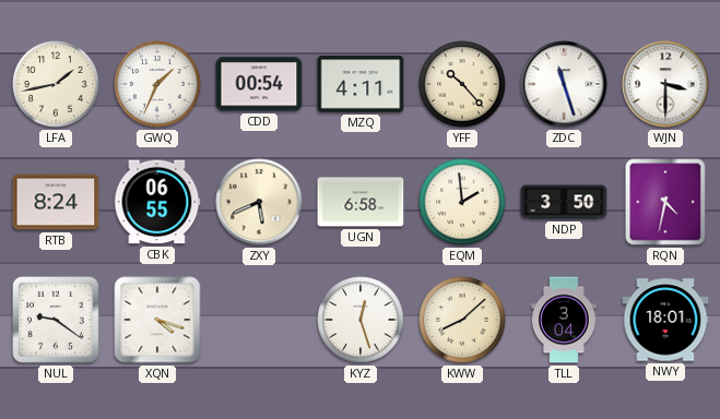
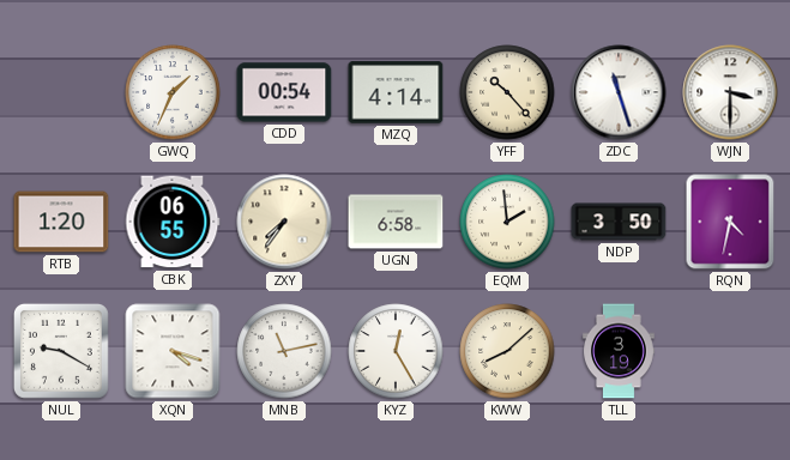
LFA: 1:43 -> none
MZQ: 4:11 -> 4:14
RTB: 8:24 -> 1:20
ZXY: 5:41 -> 7:36
NUL: 9:21 -> 9:20
MNB: none -> 11:13
KYZ: 12:27 -> 12:25
TLL: 3:04 -> 3:19
NWY: 18:01 -> none
